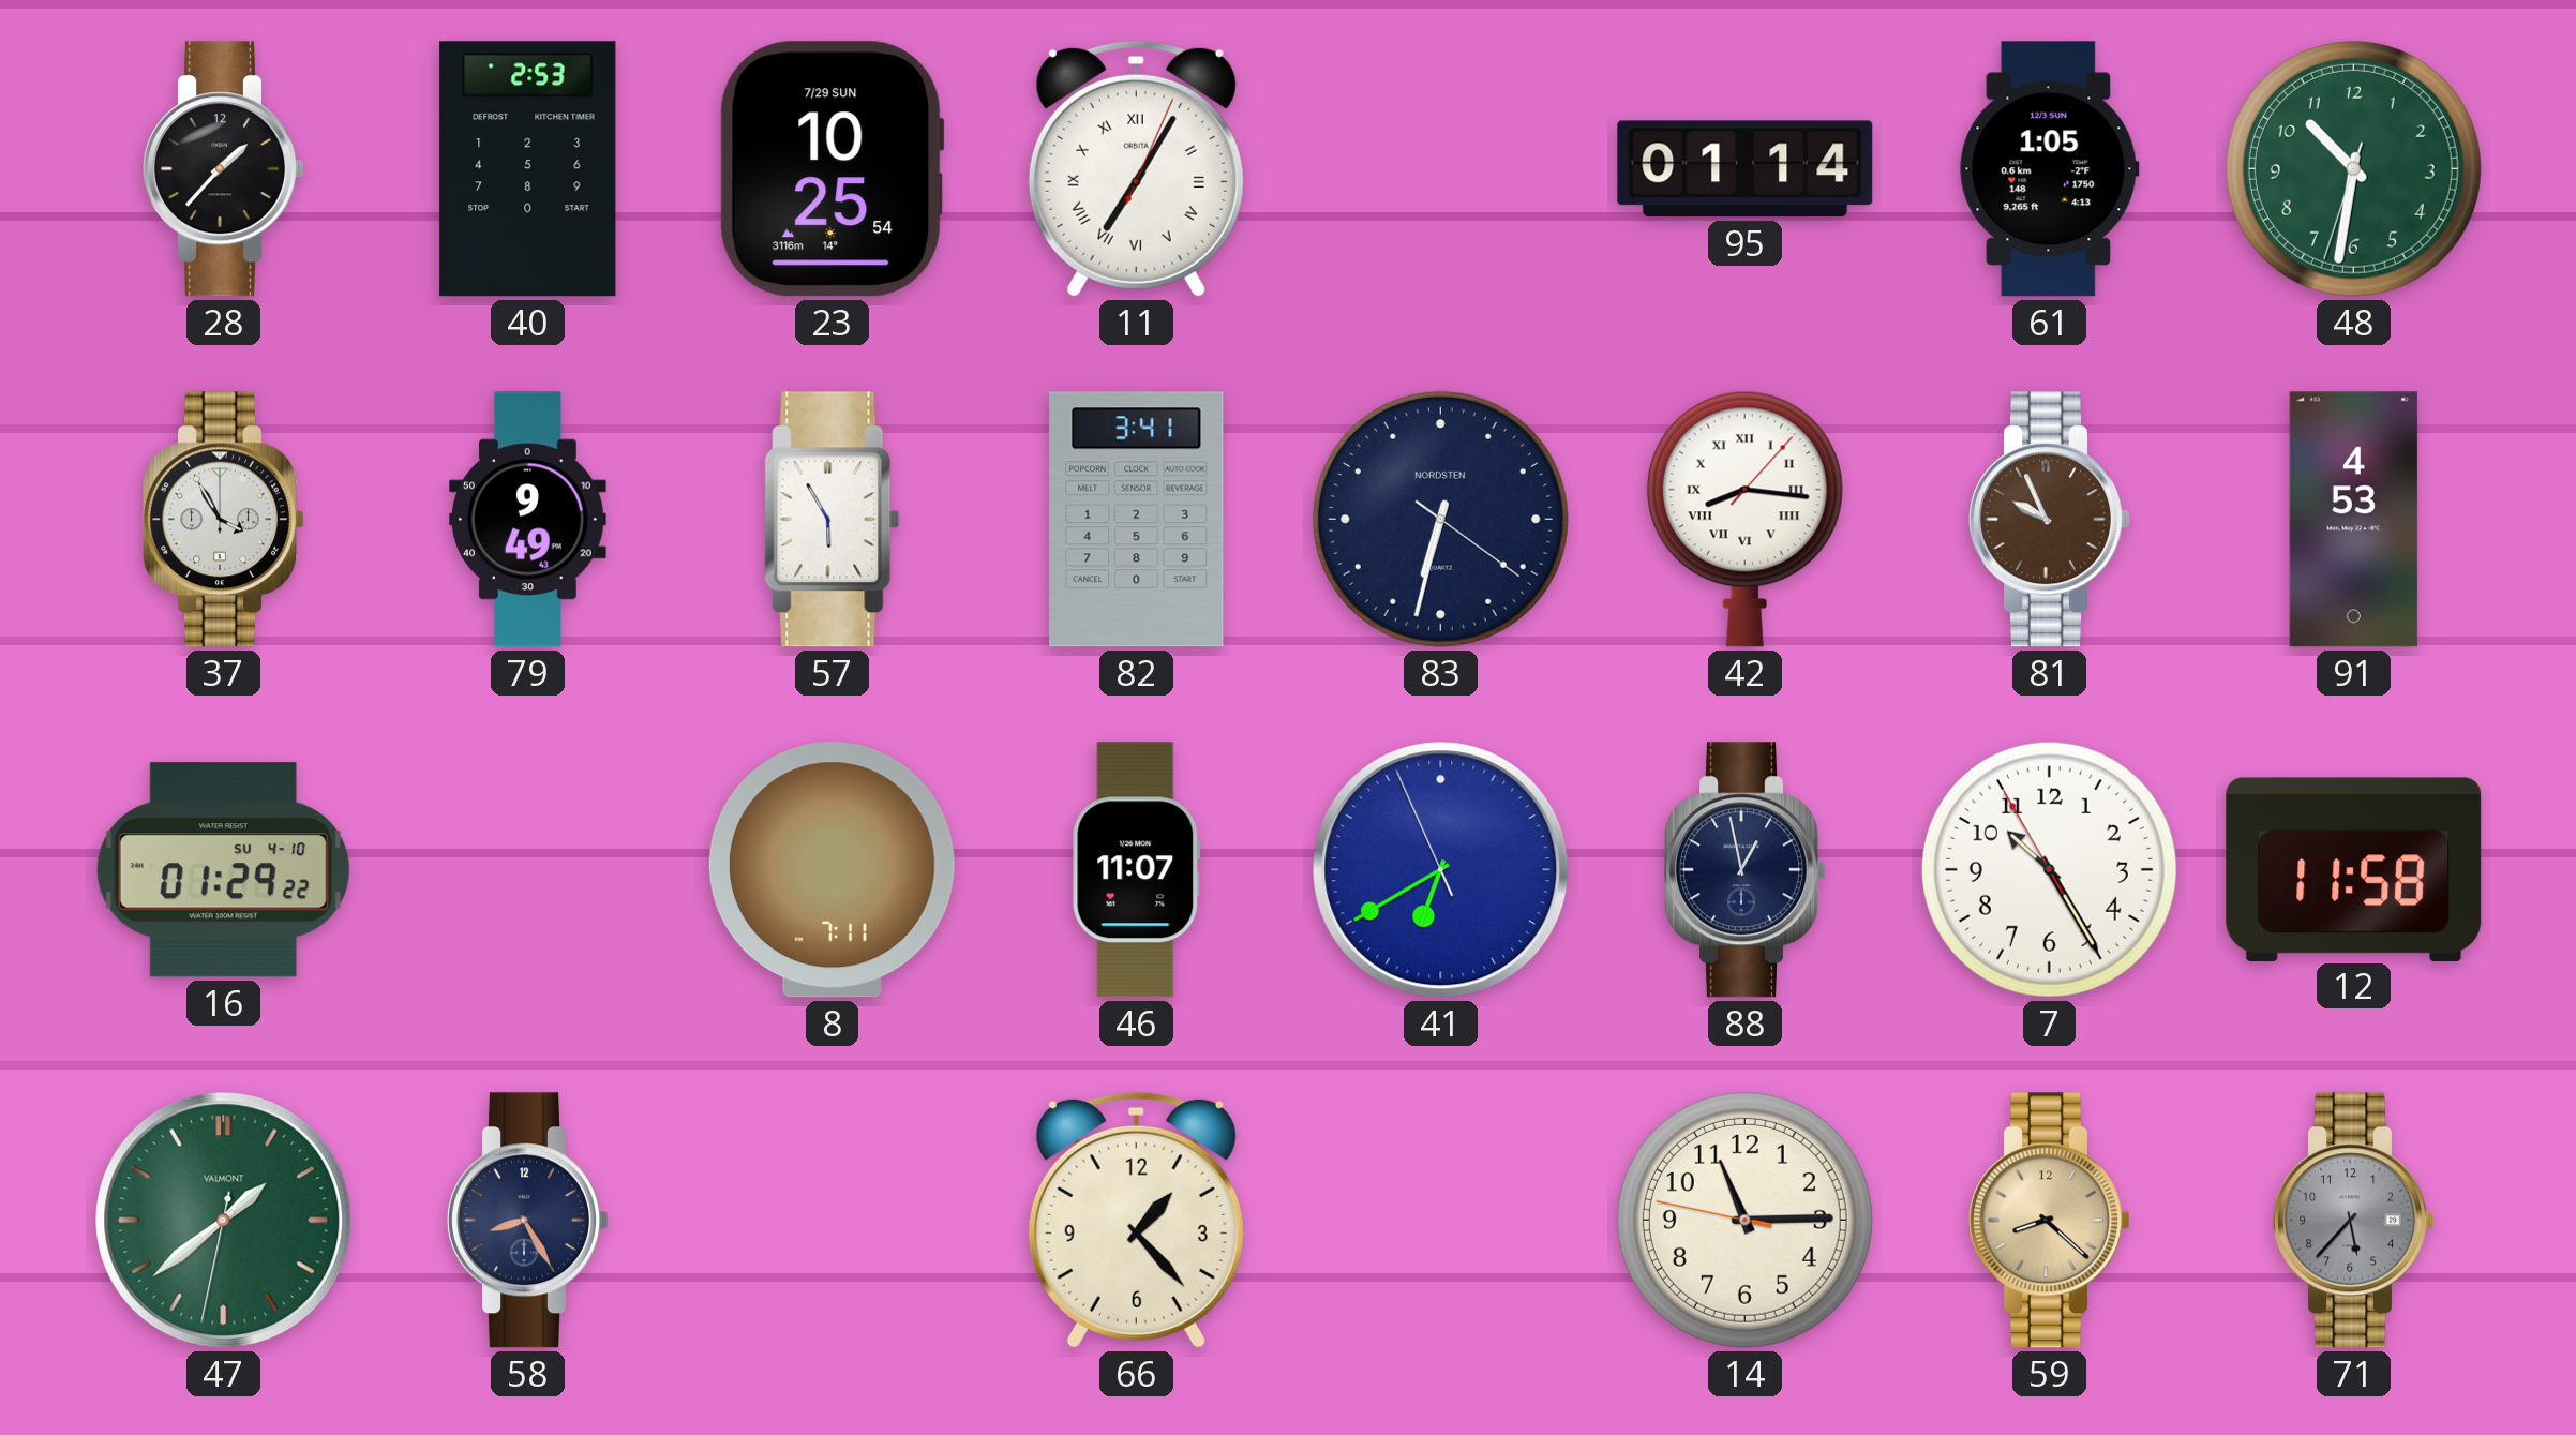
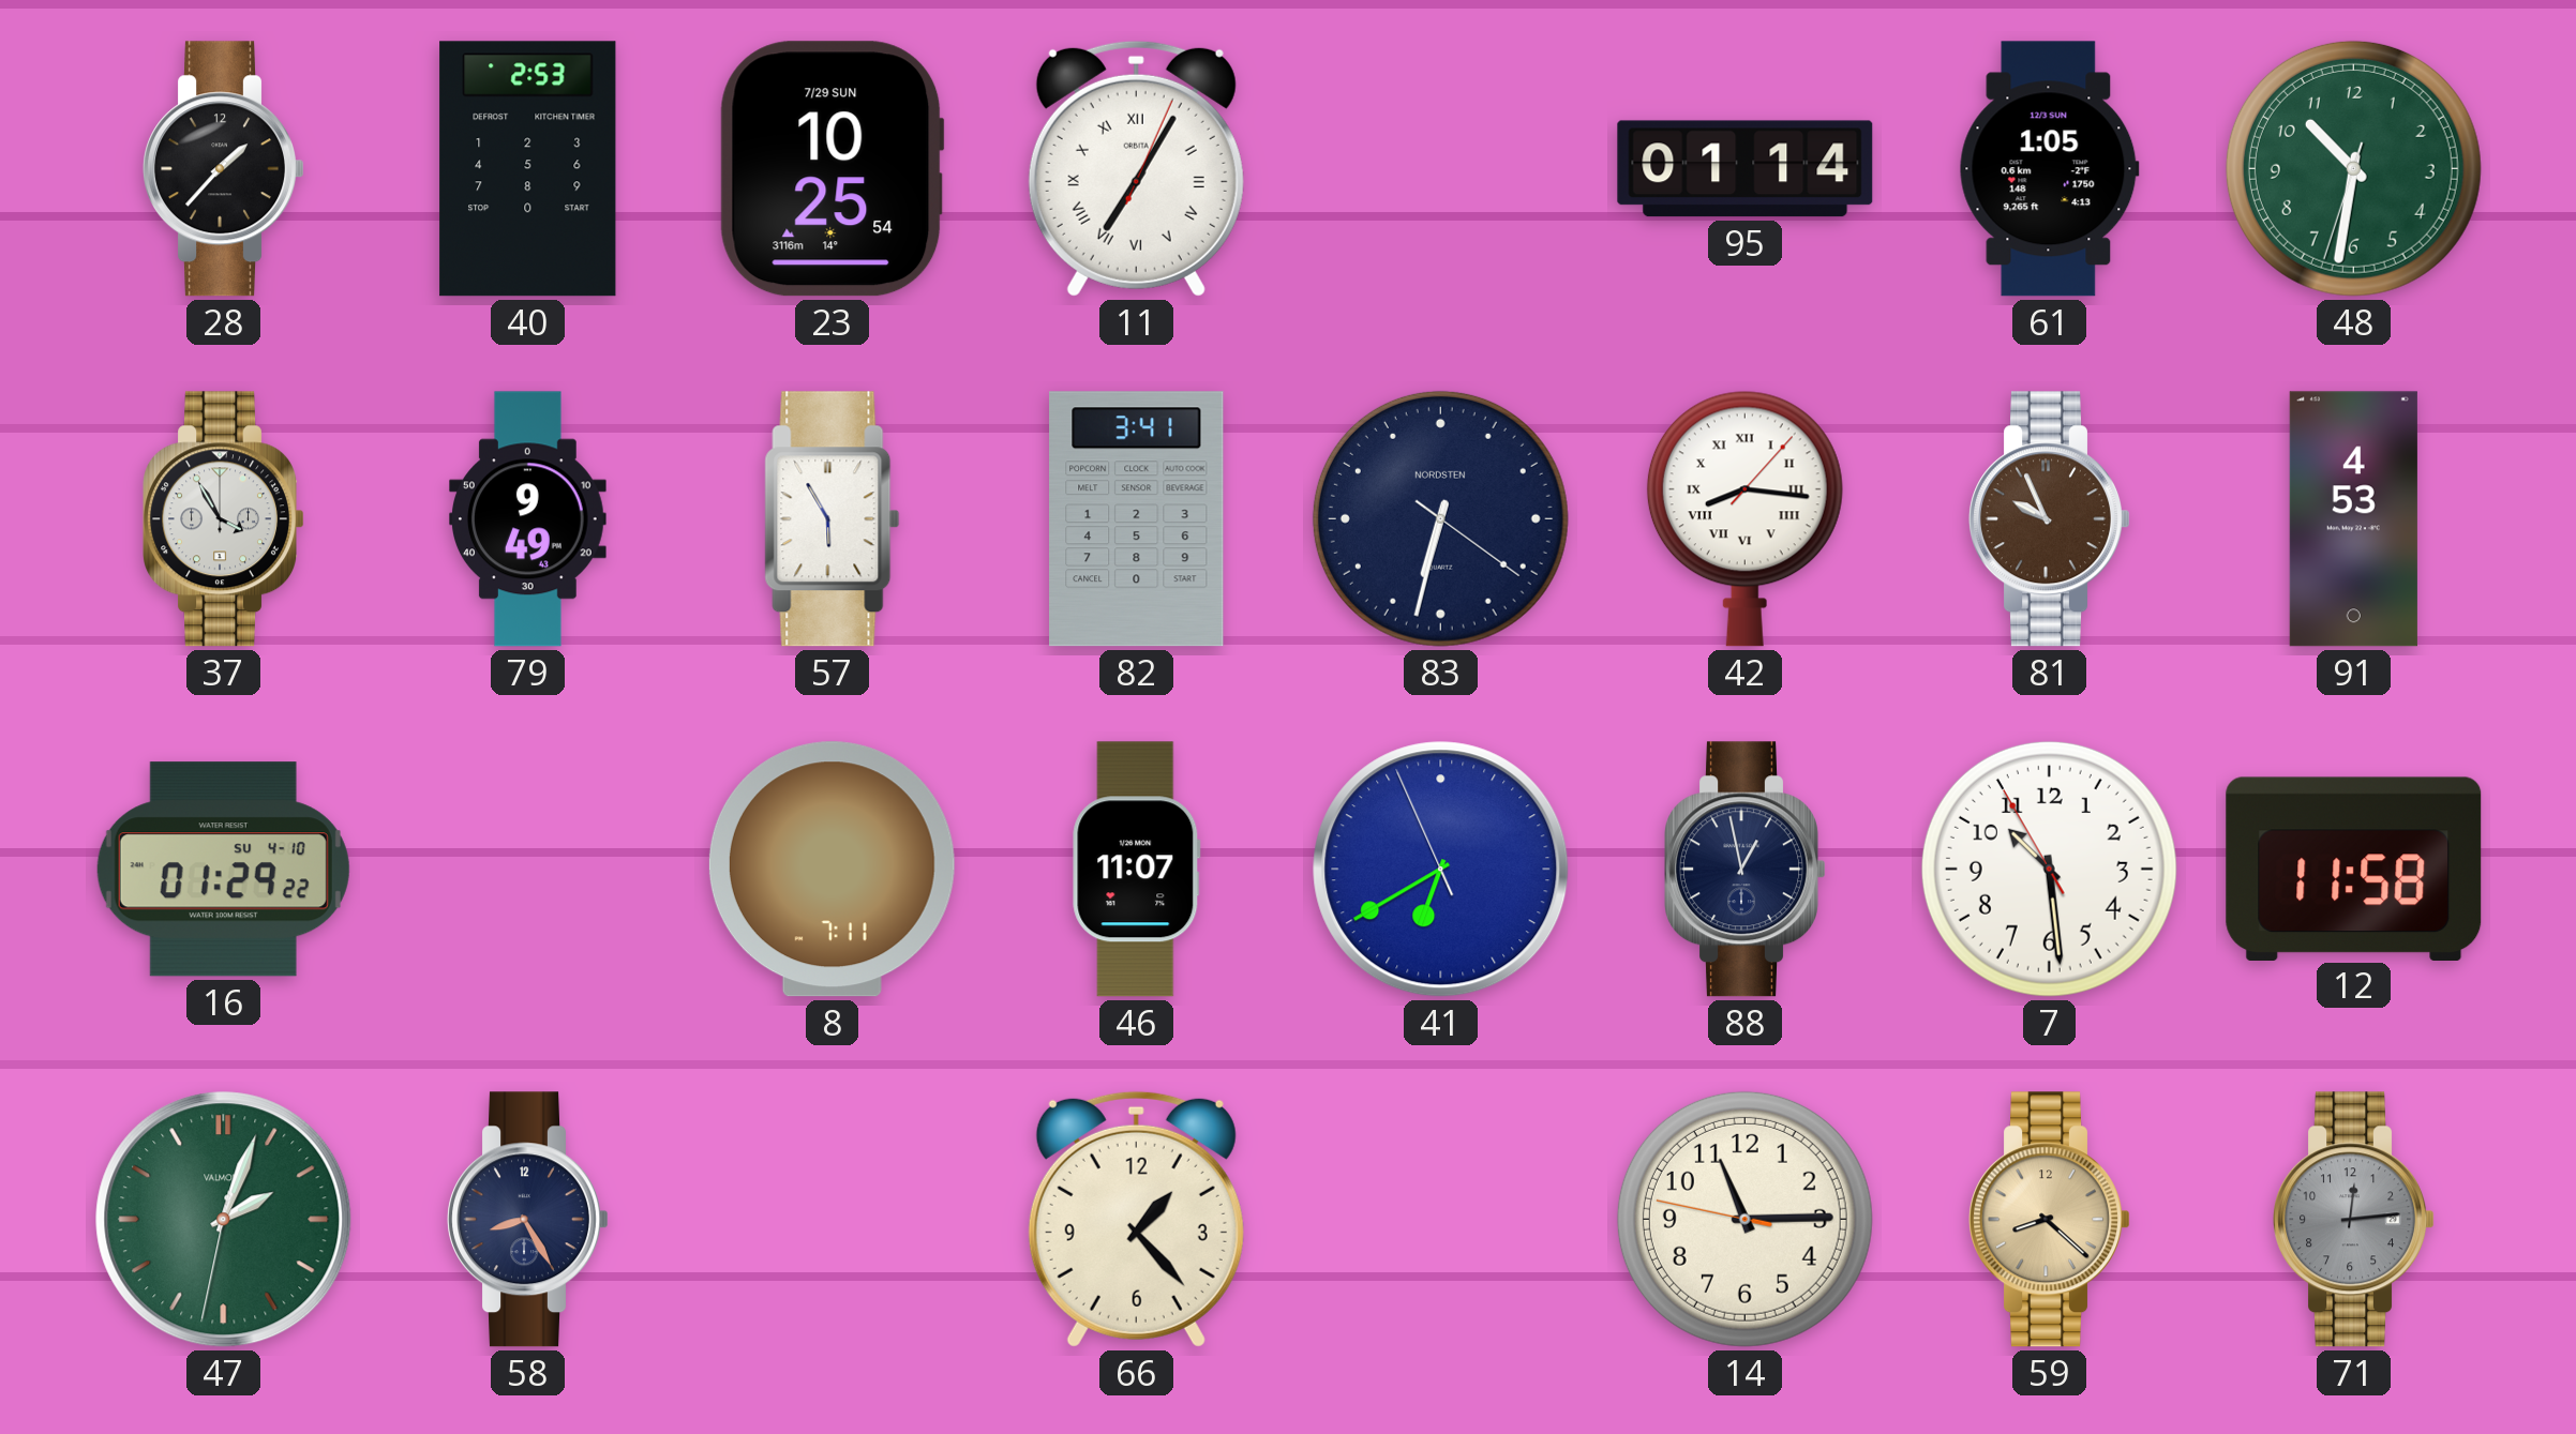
7: 10:24 -> 10:28
47: 1:38 -> 2:03
71: 5:37 -> 12:14
